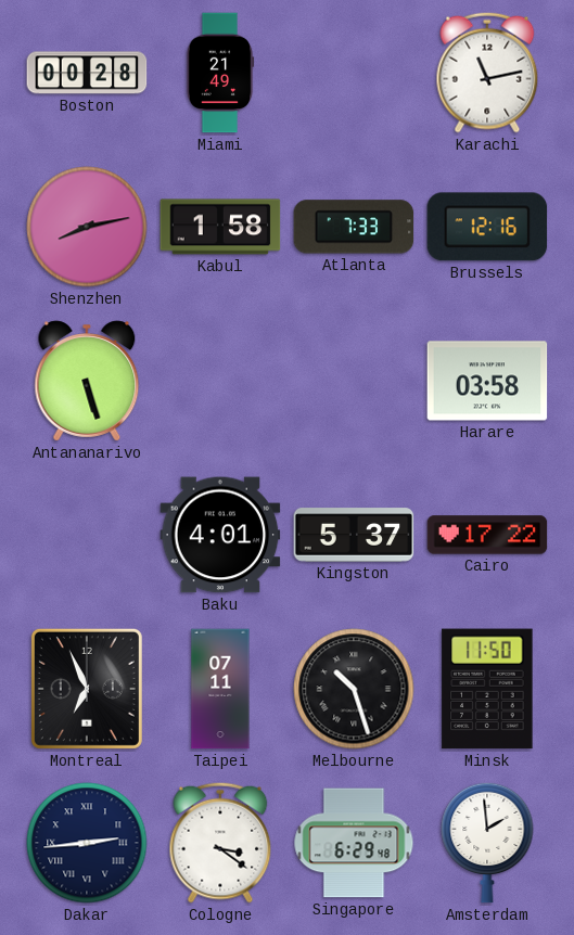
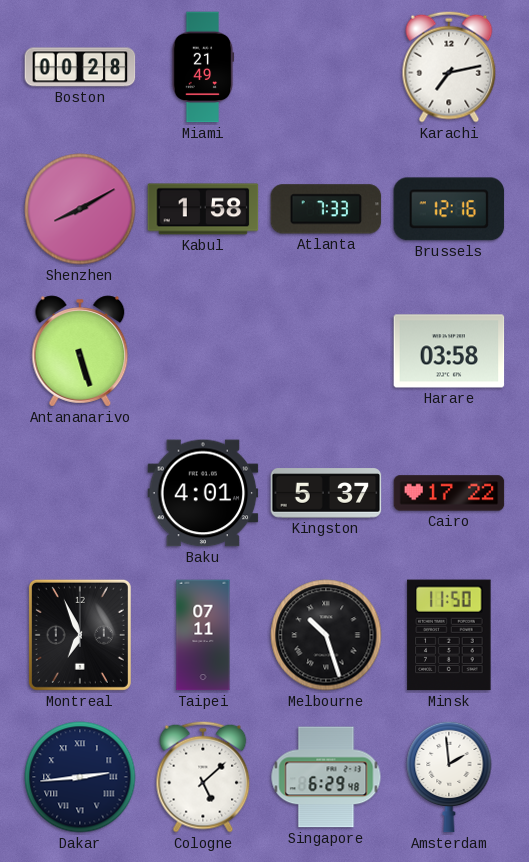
Karachi: 11:13 -> 7:13
Shenzhen: 8:13 -> 8:10
Cologne: 3:21 -> 5:08
